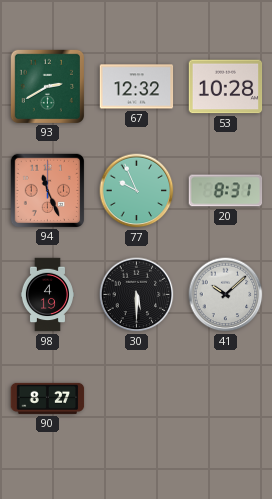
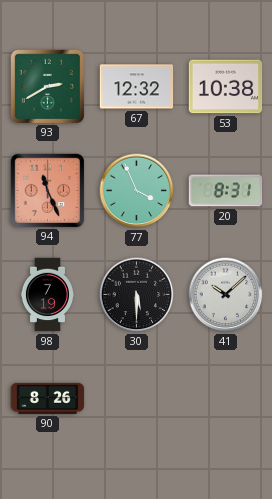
53: 10:28 -> 10:38
77: 9:56 -> 3:56
98: 4:19 -> 7:19
90: 8:27 -> 8:26
